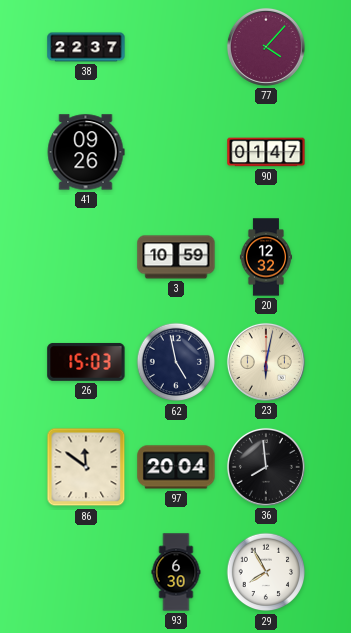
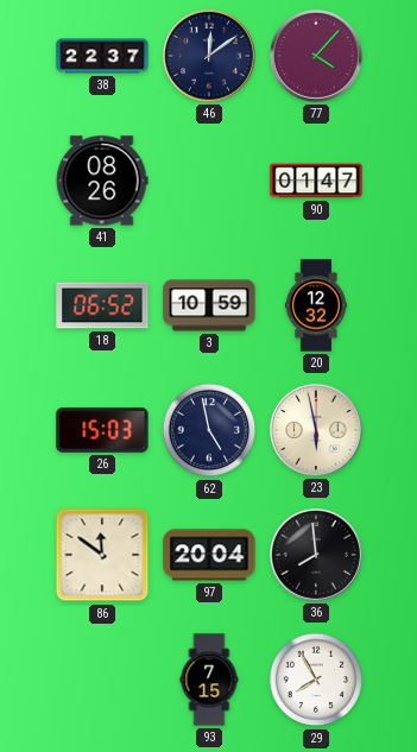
46: none -> 12:09
41: 09:26 -> 08:26
18: none -> 06:52
23: 6:02 -> 5:58
93: 6:30 -> 7:15
